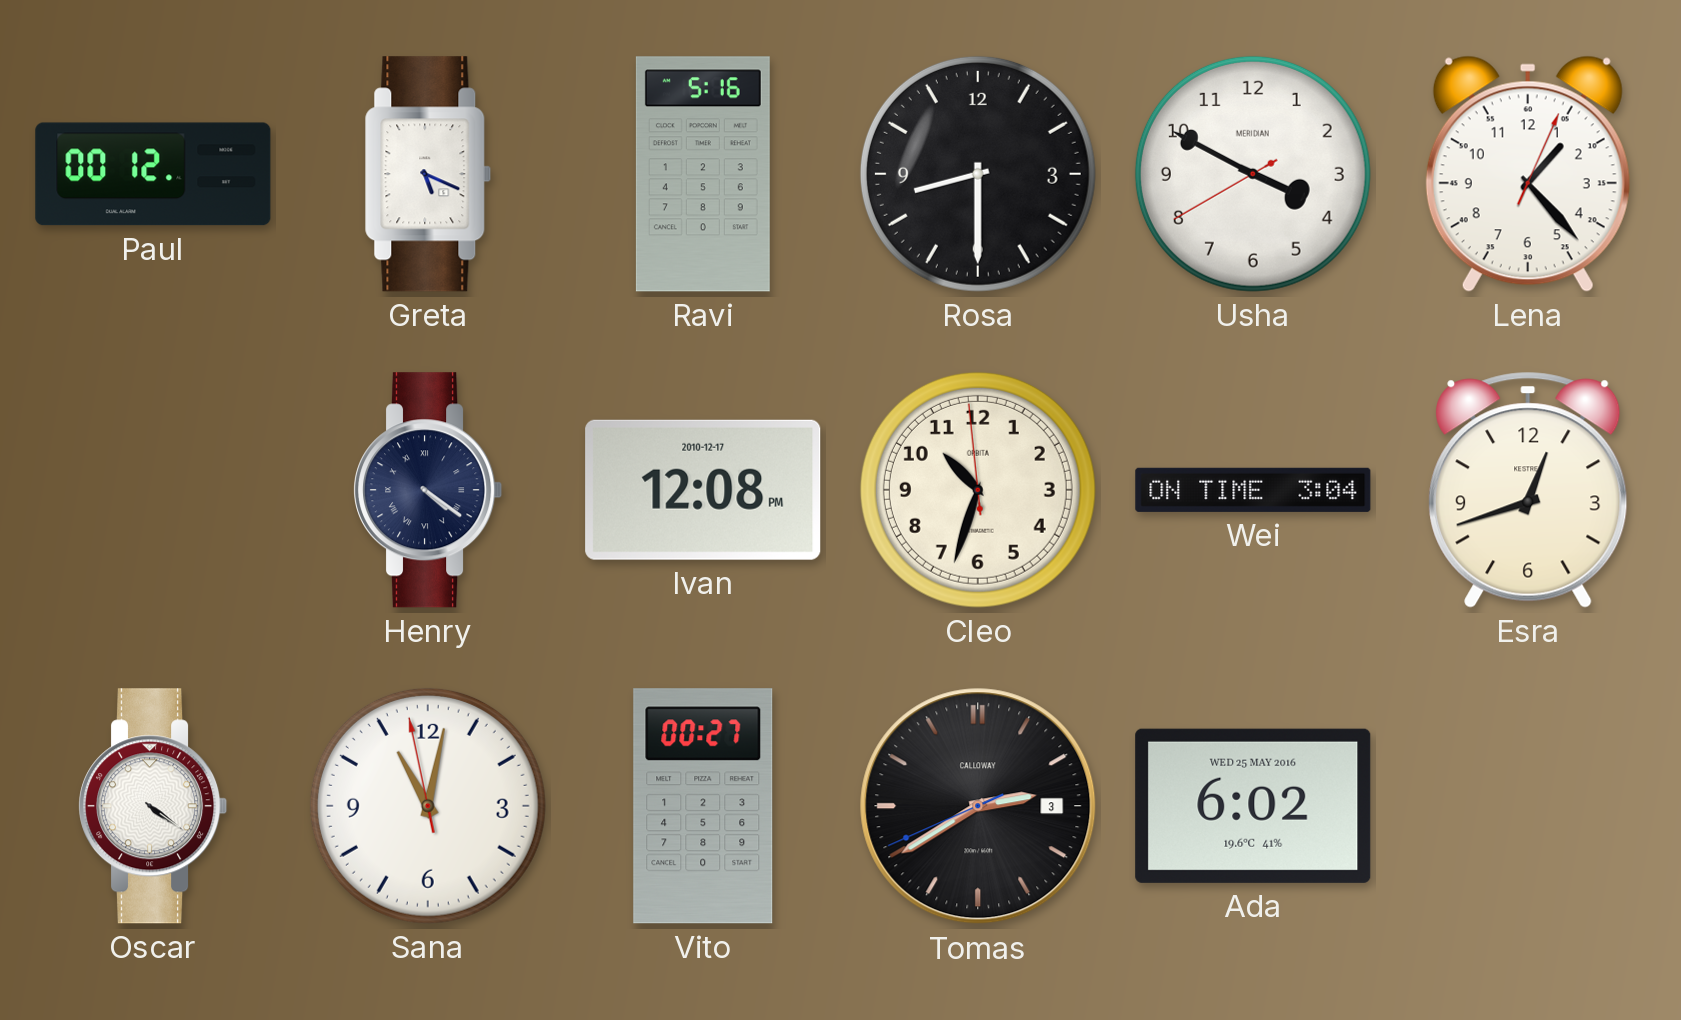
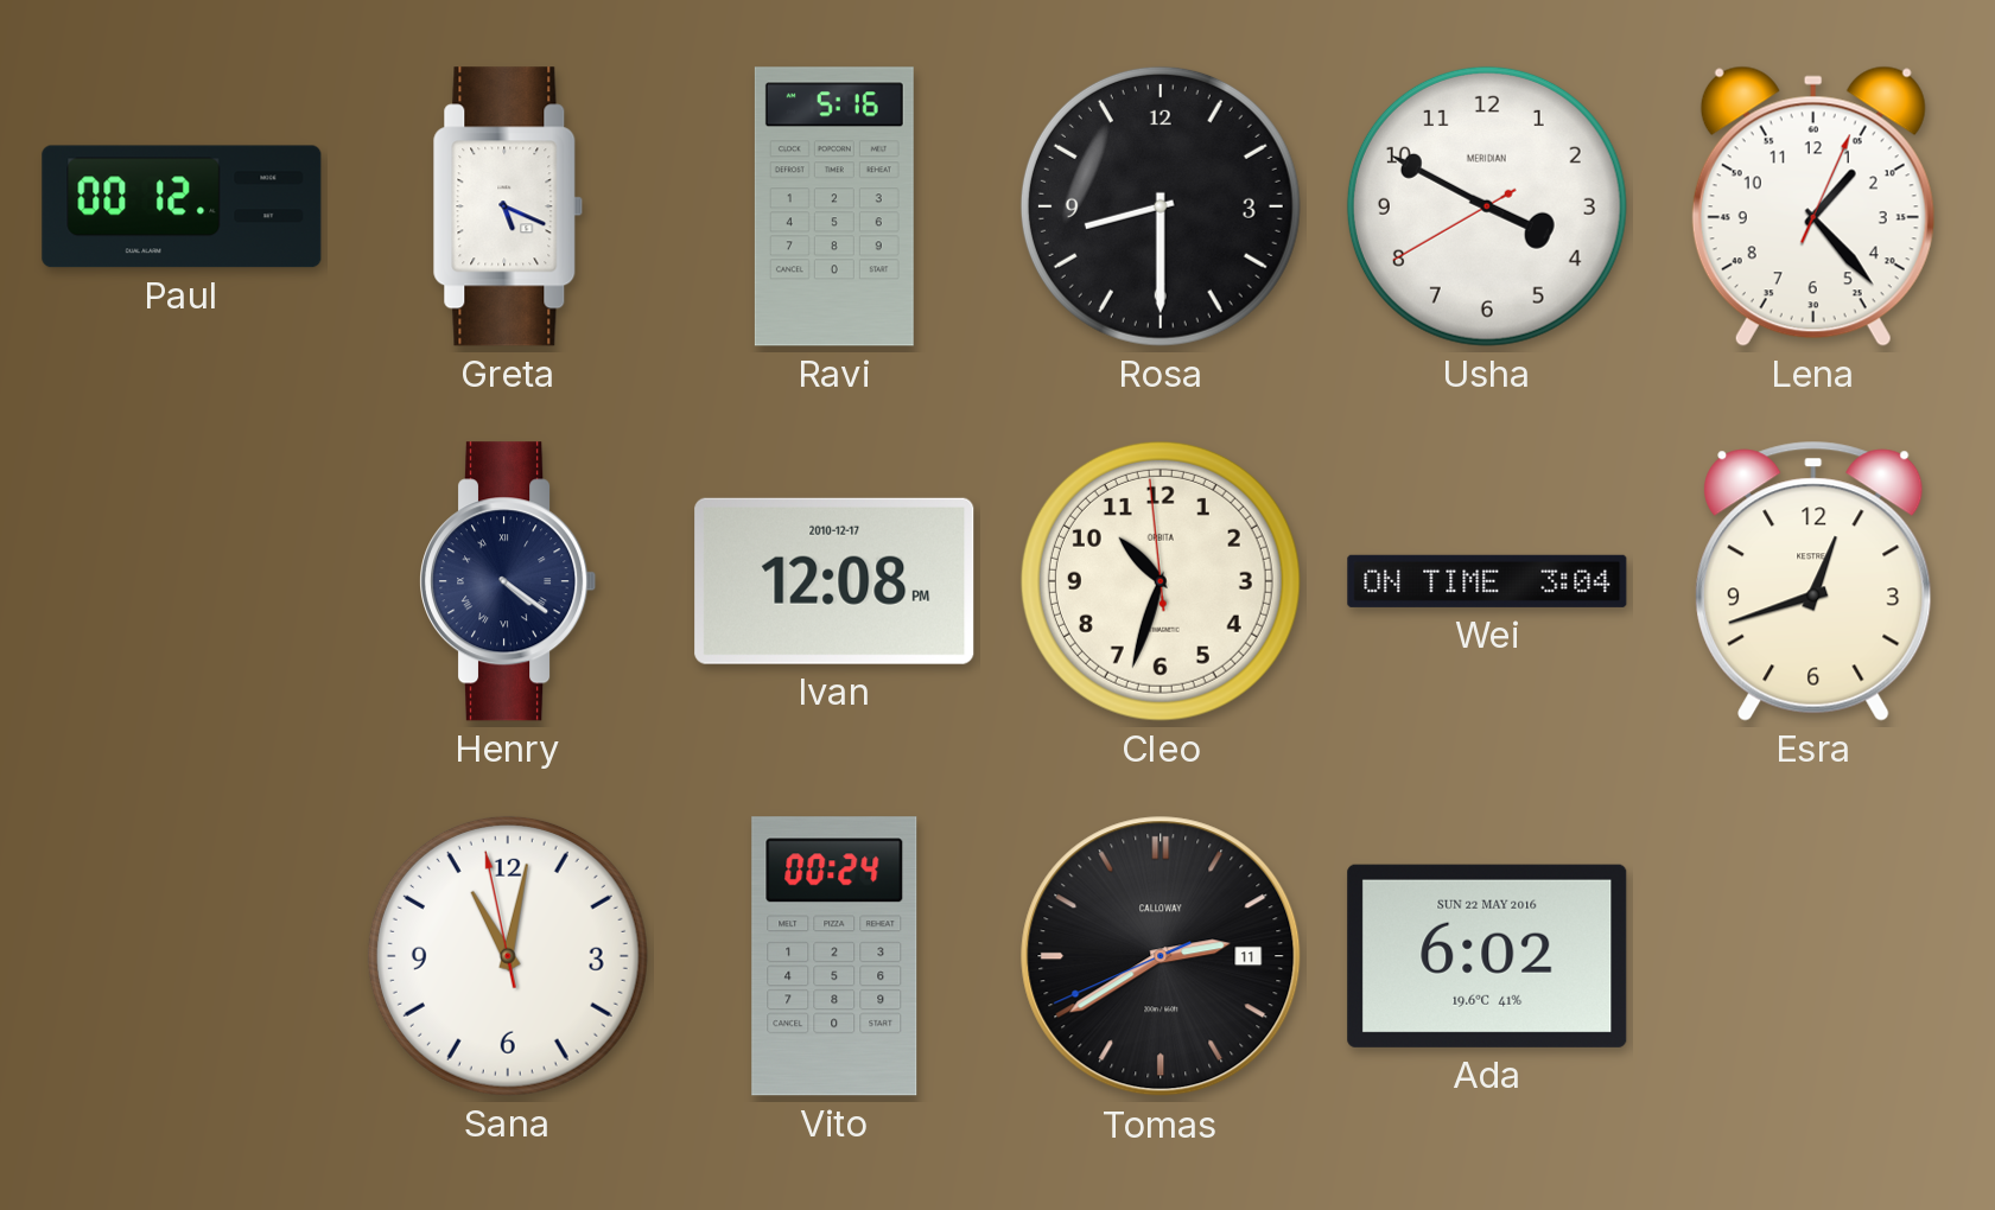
Oscar: 4:21 -> none
Vito: 00:27 -> 00:24
Tomas date: 3 -> 11
Ada date: WED 25 MAY 2016 -> SUN 22 MAY 2016
